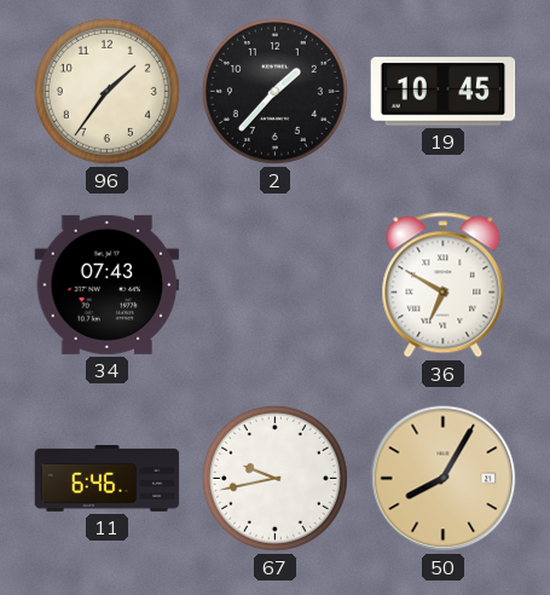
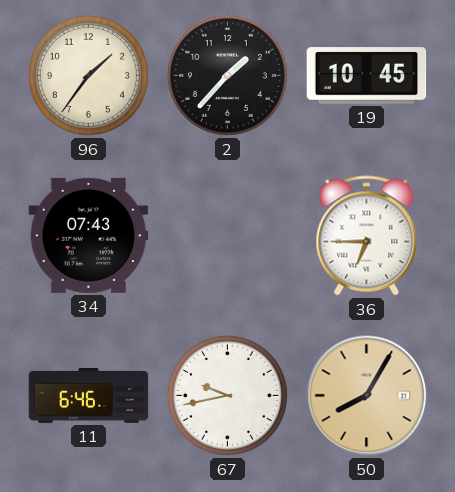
36: 6:50 -> 6:45
